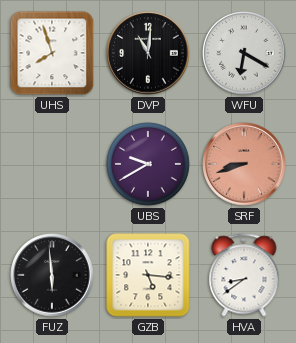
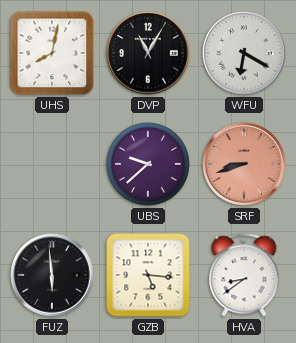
UHS: 7:57 -> 8:02
DVP: 11:01 -> 11:05
UBS: 9:40 -> 9:38
